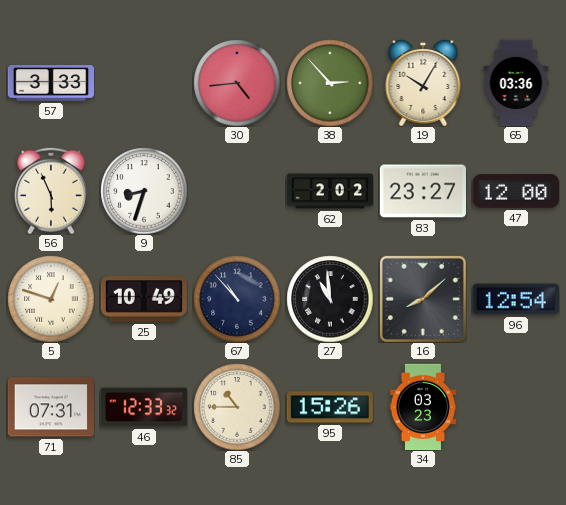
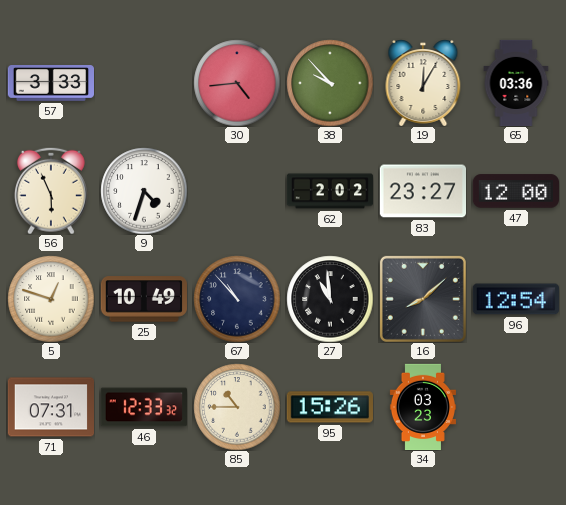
38: 2:53 -> 9:53
19: 10:05 -> 12:05
9: 8:33 -> 4:33
